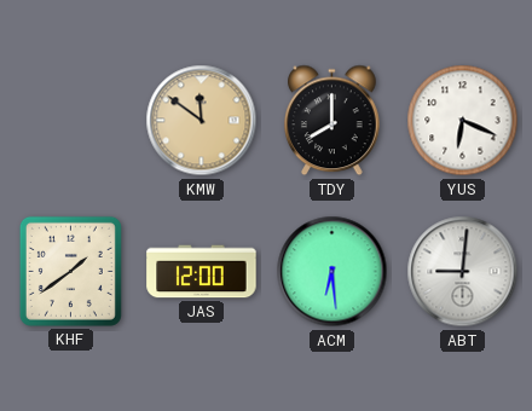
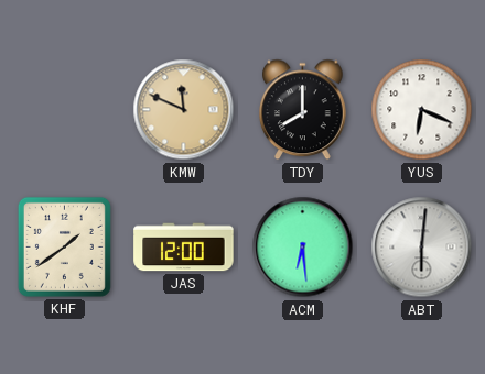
KMW: 11:51 -> 11:49
ABT: 9:01 -> 6:01
